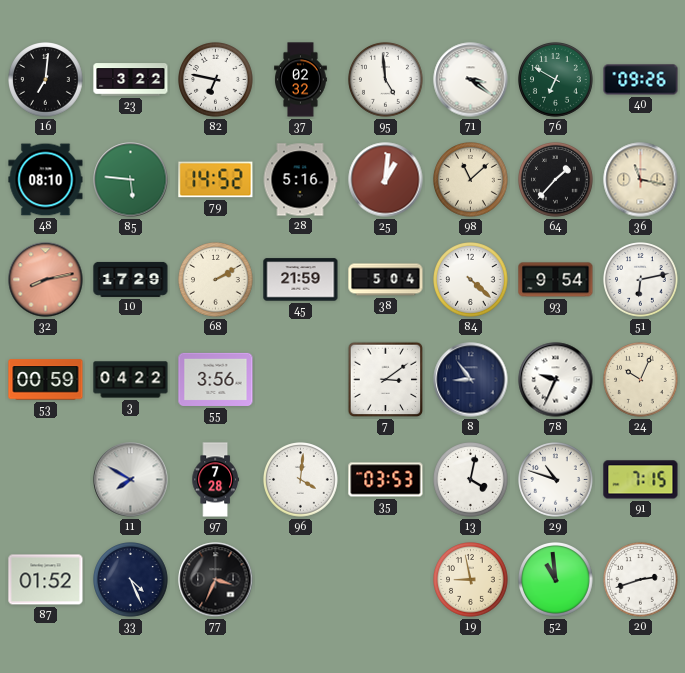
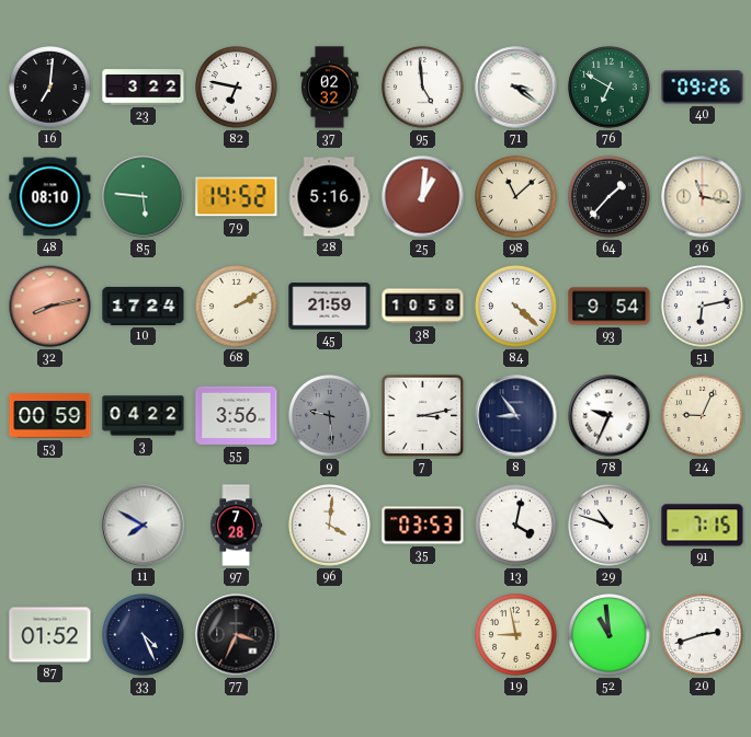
10: 17:29 -> 17:24
38: 5:04 -> 10:58
9: none -> 9:29
7: 3:09 -> 3:13
24: 10:04 -> 9:04
